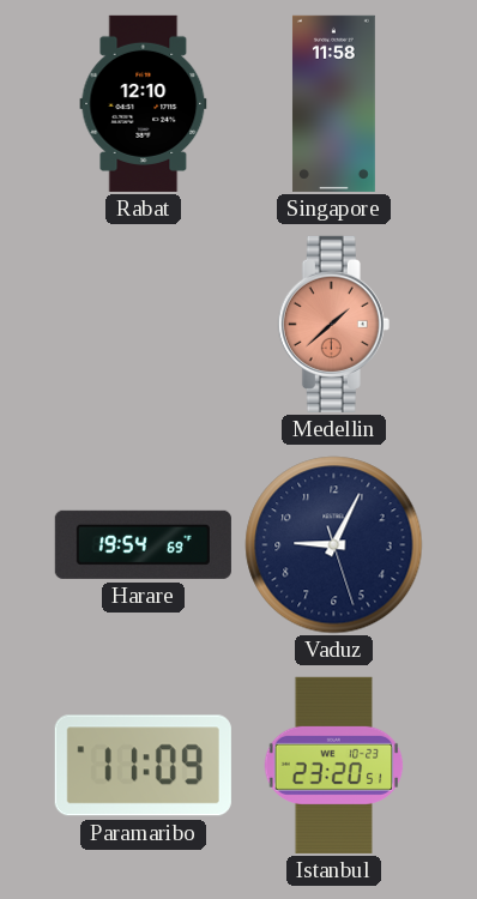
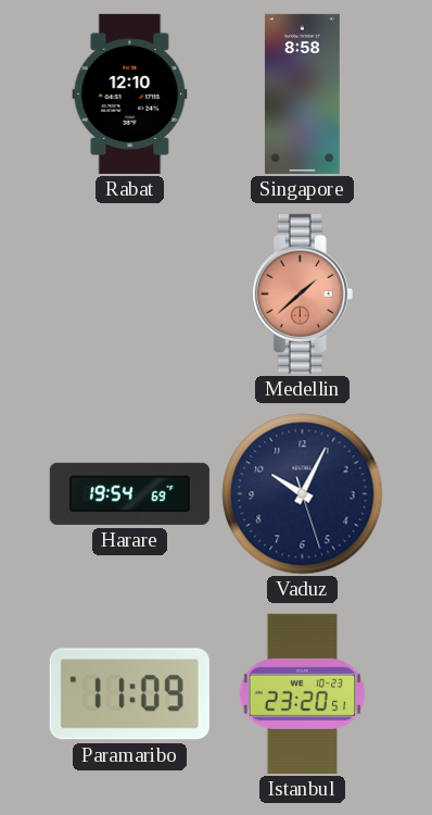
Singapore: 11:58 -> 8:58
Vaduz: 9:04 -> 10:04
